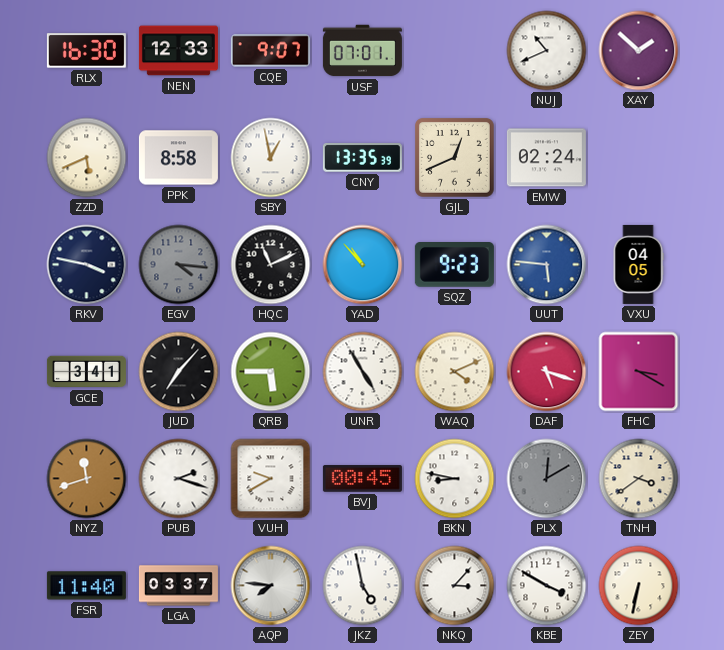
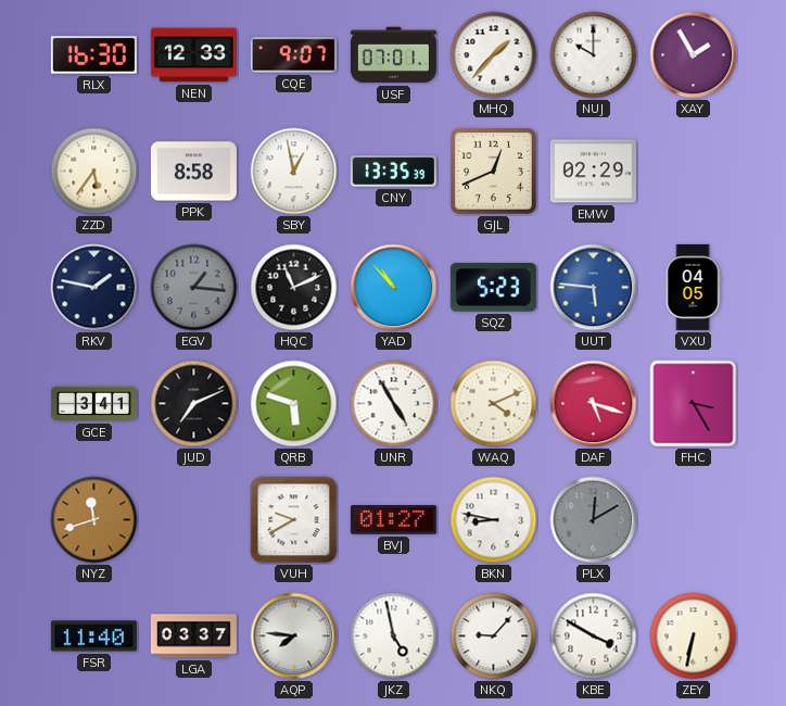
MHQ: none -> 1:37
NUJ: 10:41 -> 10:00
XAY: 1:52 -> 1:55
ZZD: 5:41 -> 5:36
EMW: 02:24 -> 02:29
RKV: 3:47 -> 1:47
EGV: 4:16 -> 1:16
SQZ: 9:23 -> 5:23
JUD: 7:07 -> 7:11
QRB: 5:45 -> 5:48
FHC: 3:20 -> 3:25
PUB: 2:18 -> none
BVJ: 00:45 -> 01:27
TNH: 3:39 -> none
NKQ: 3:07 -> 9:07
